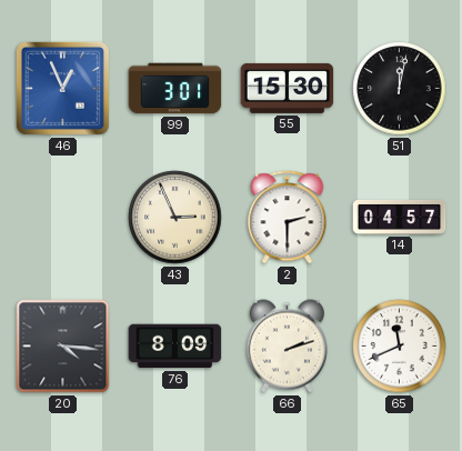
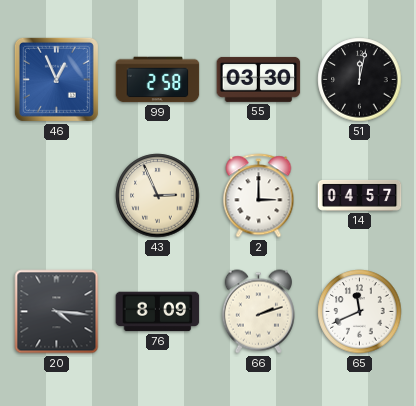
99: 3:01 -> 2:58
55: 15:30 -> 03:30
2: 2:30 -> 3:00
